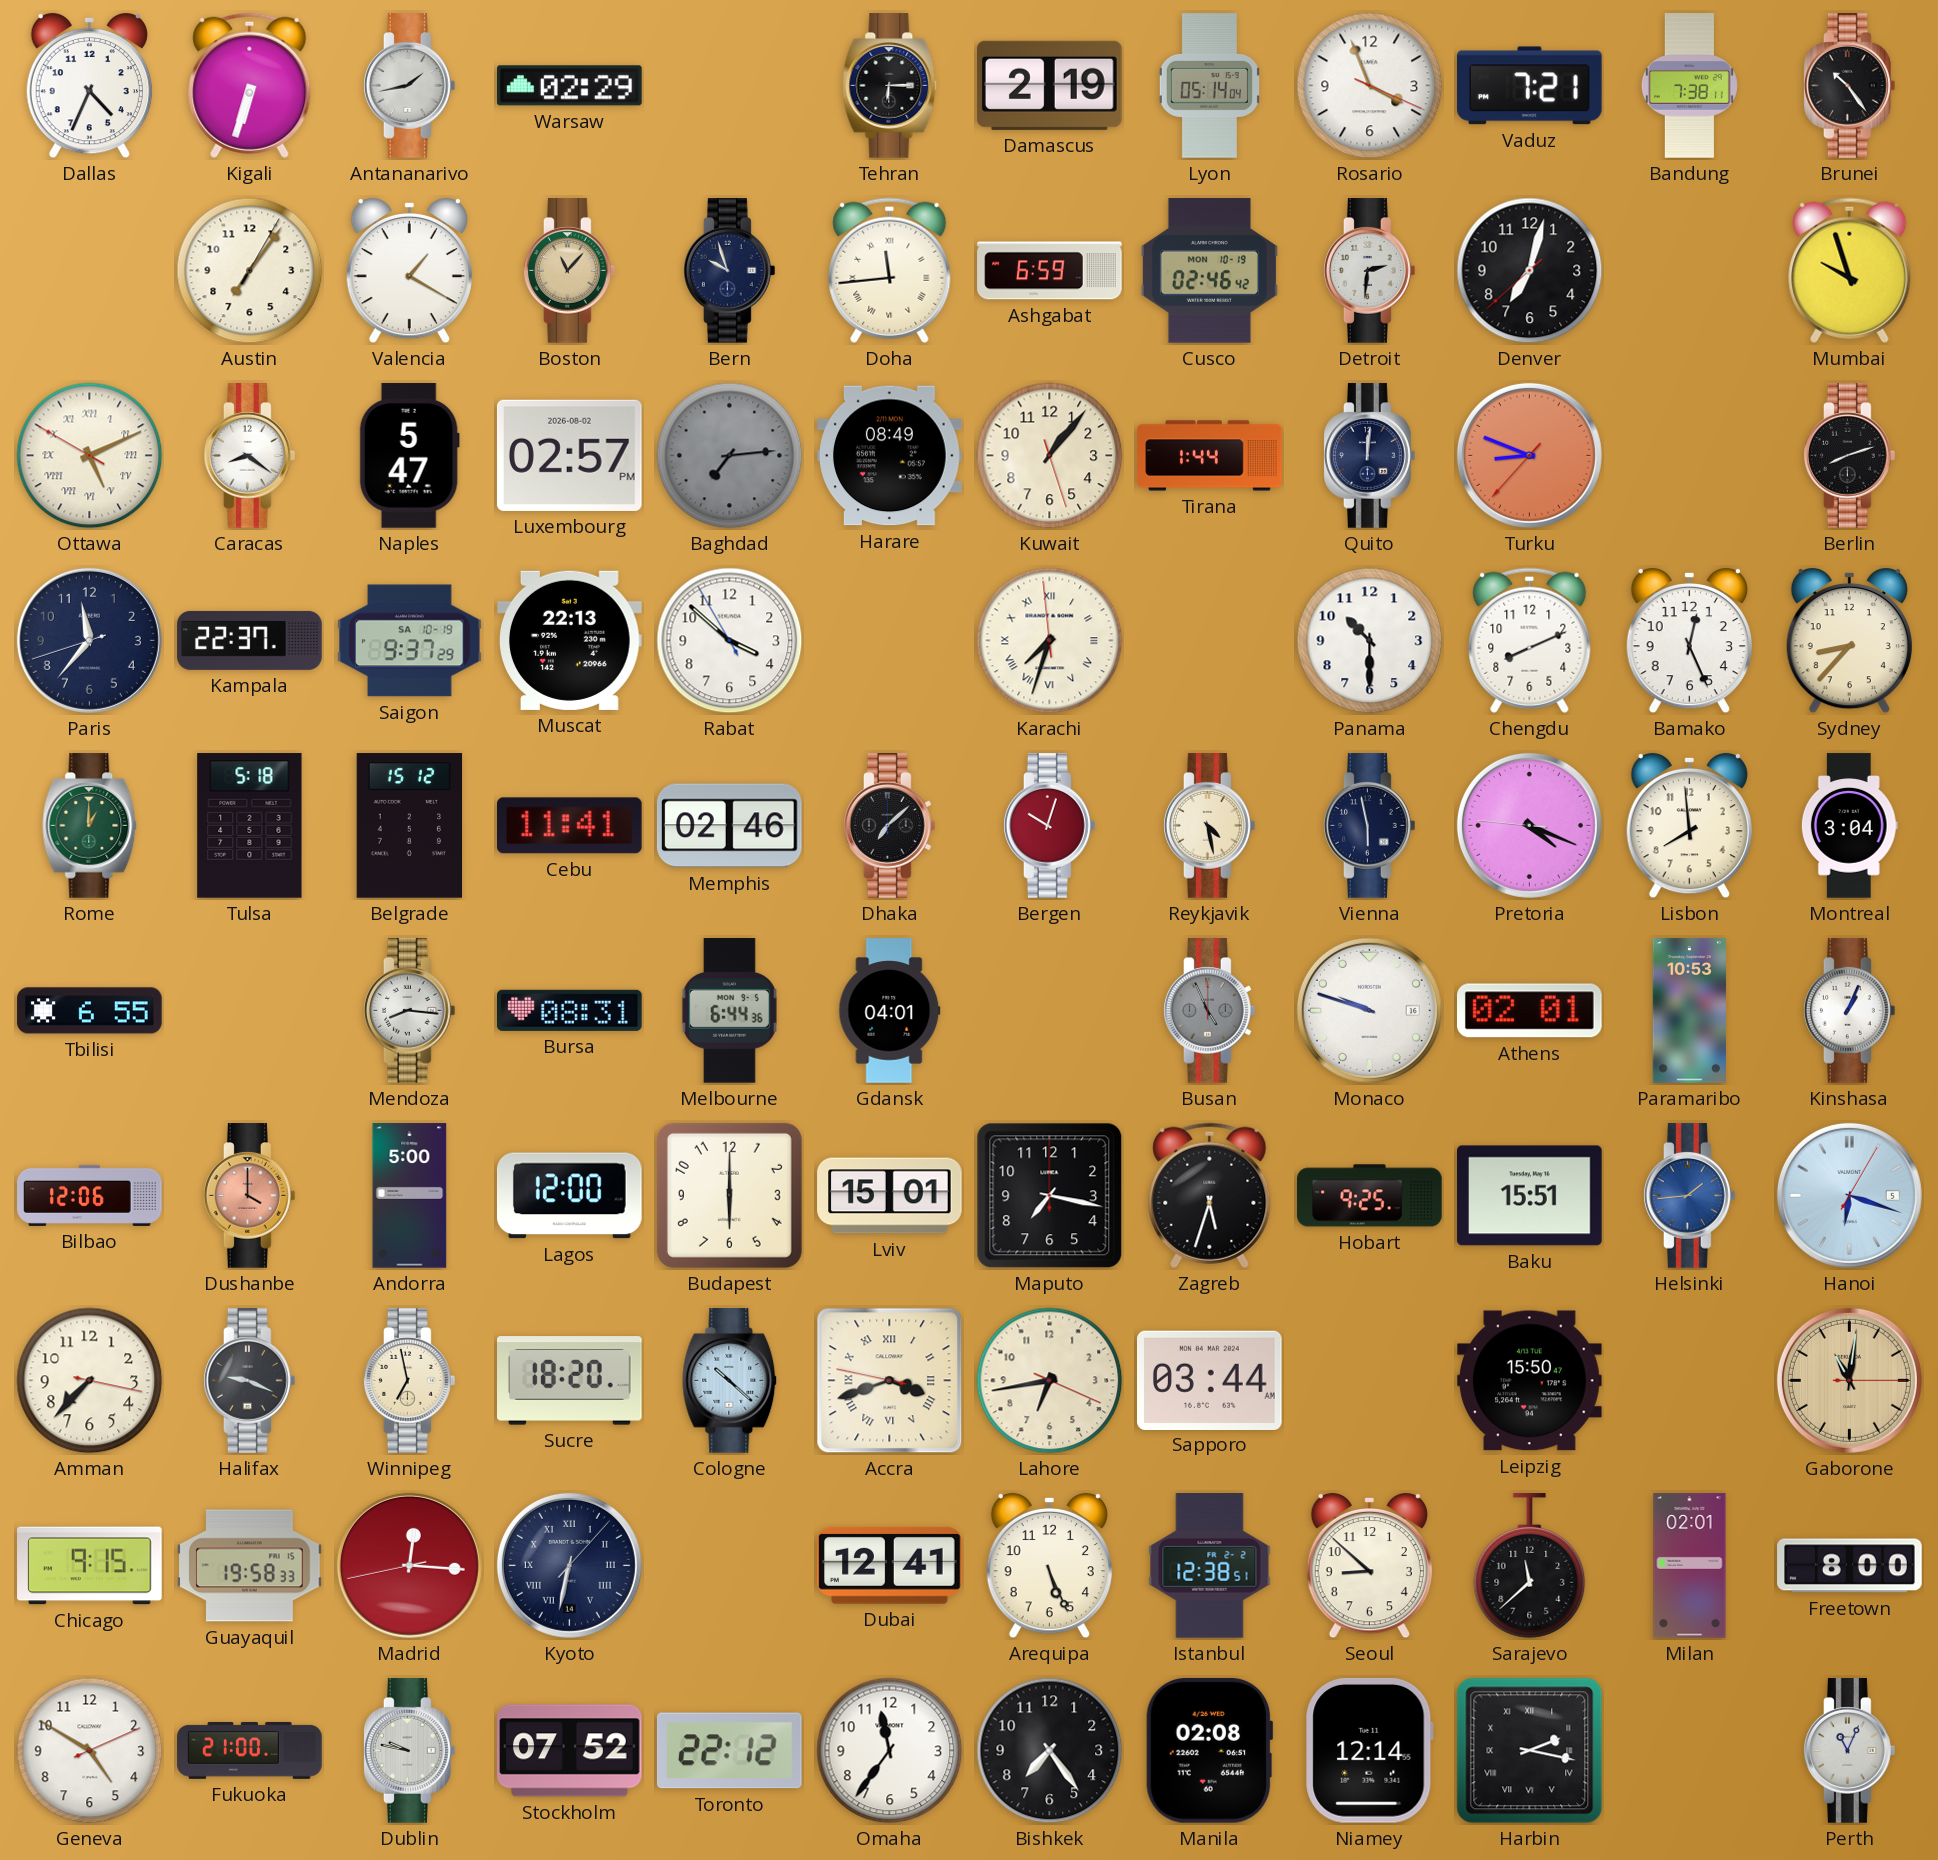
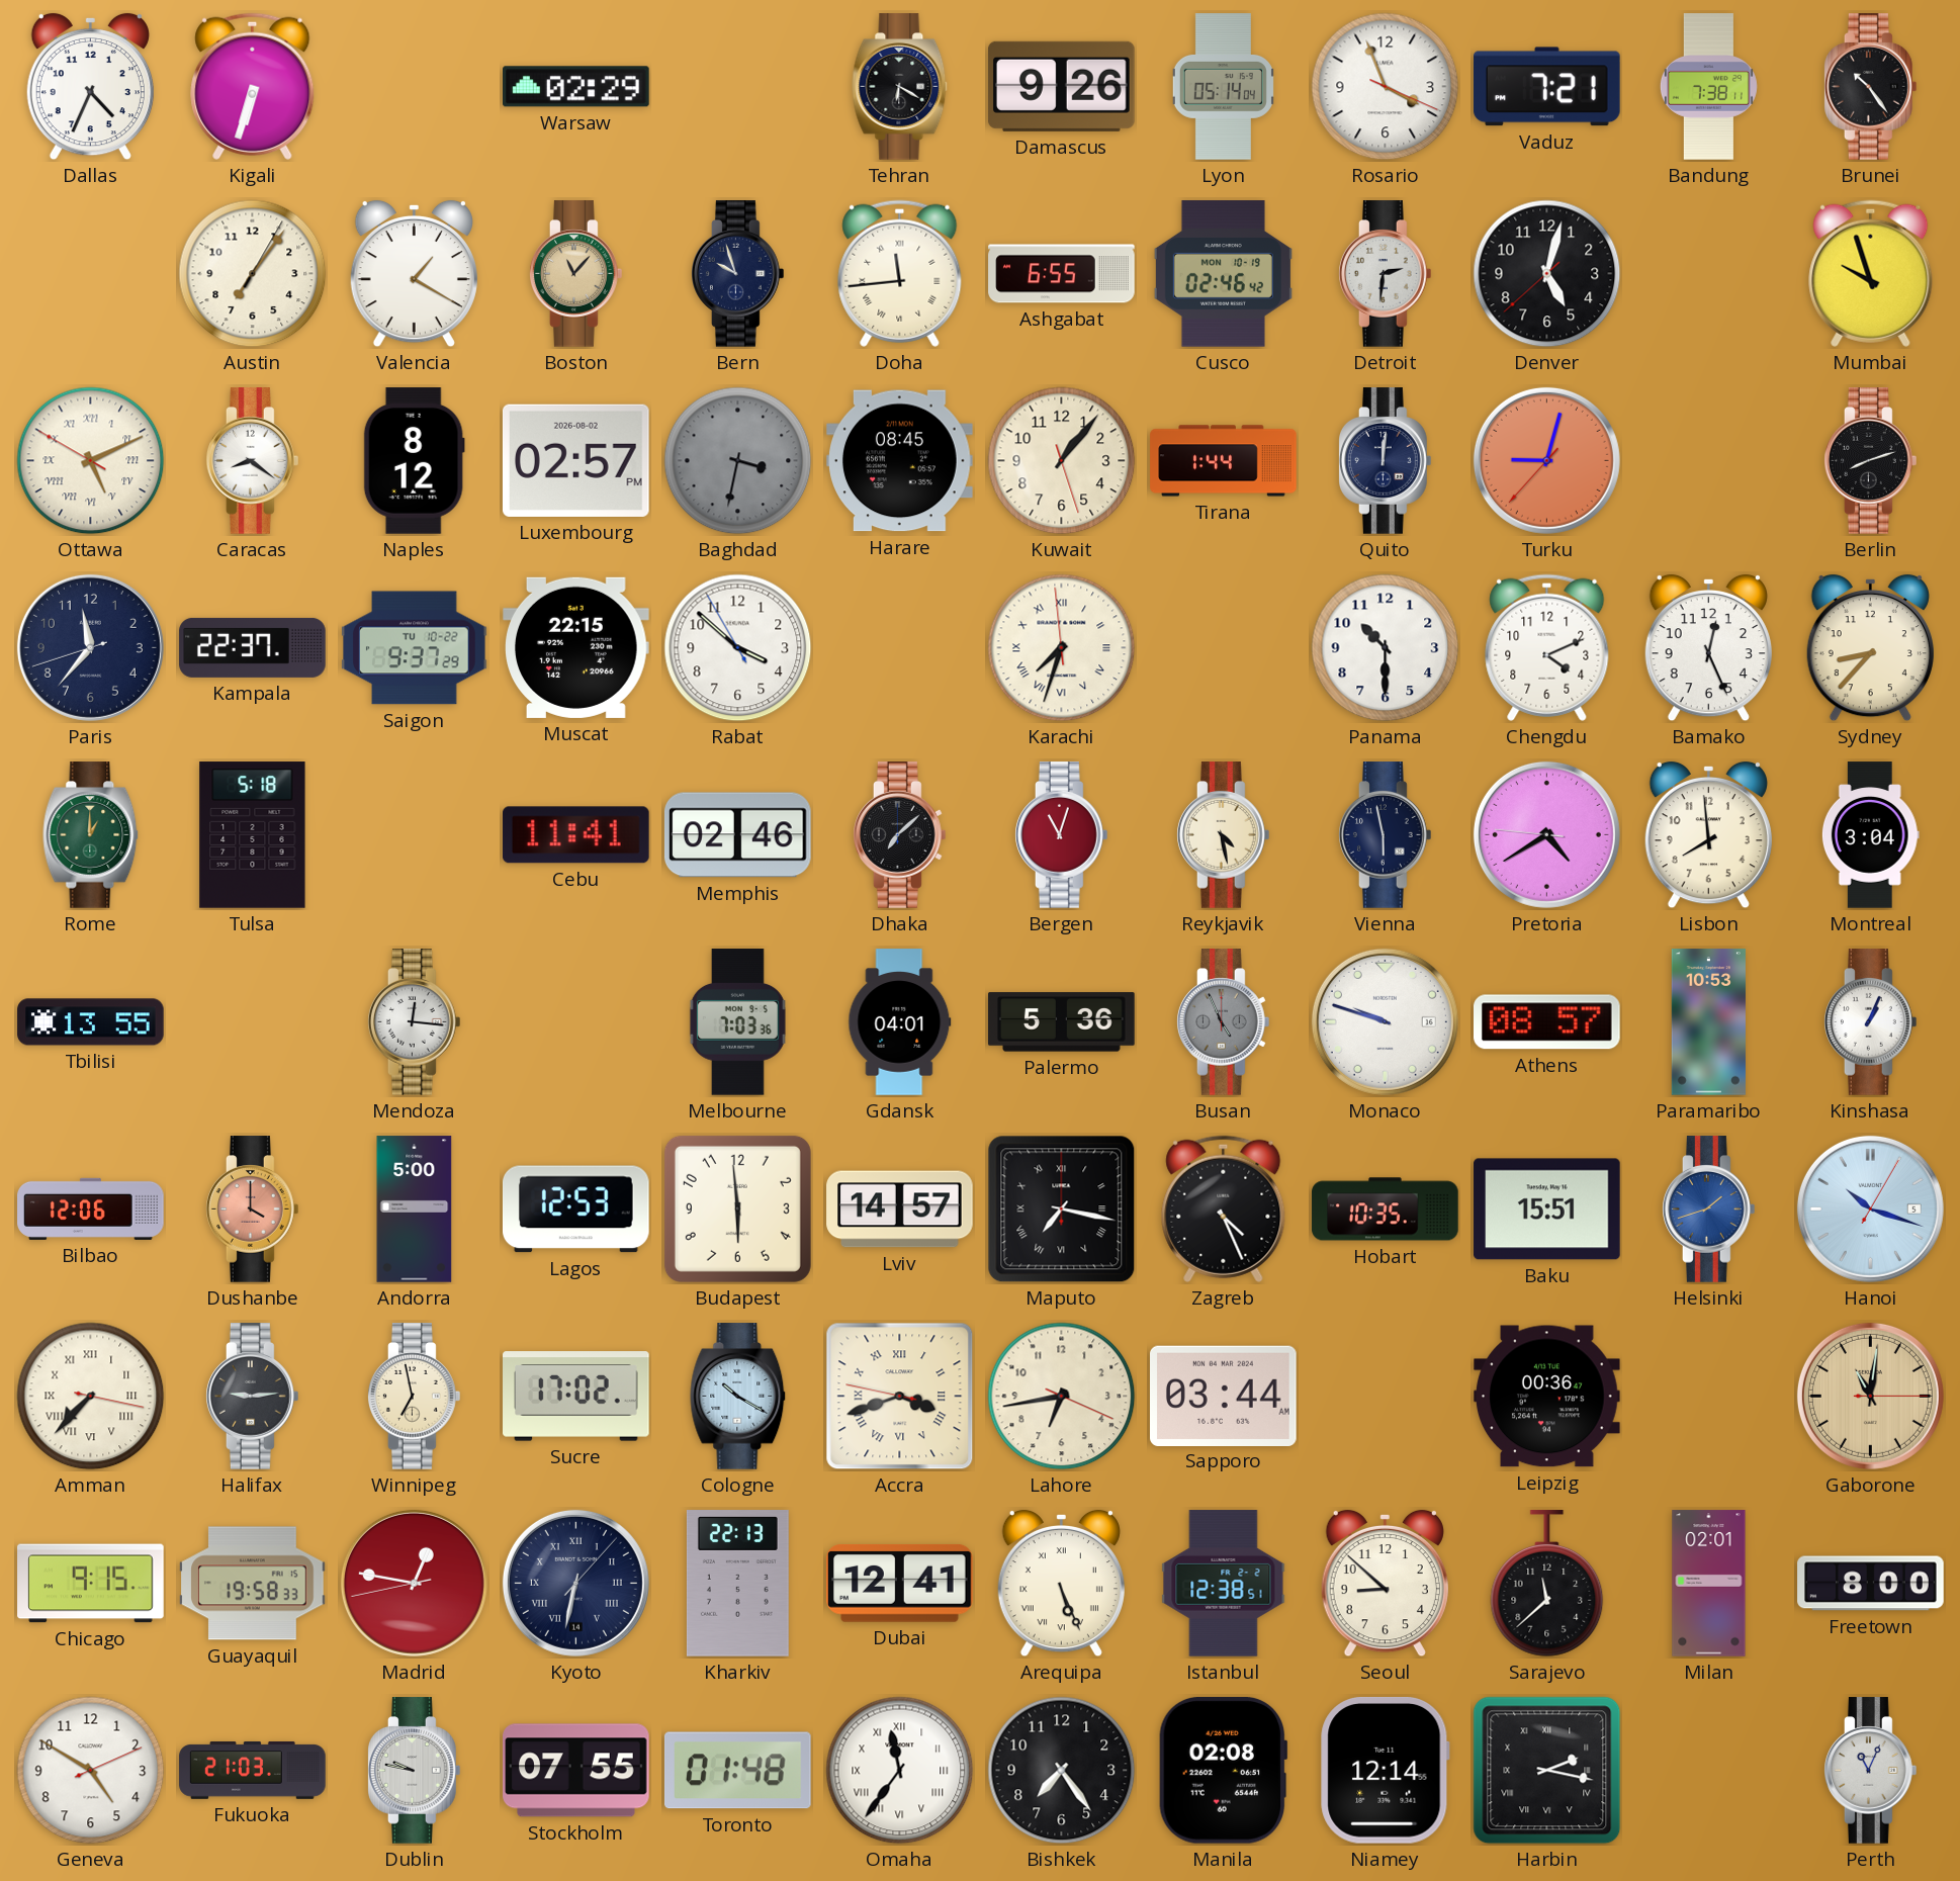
Antananarivo: 1:43 -> none
Tehran: 6:15 -> 6:20
Damascus: 2:19 -> 9:26
Ashgabat: 6:59 -> 6:55
Denver: 7:02 -> 5:02
Naples: 5:47 -> 8:12
Baghdad: 7:14 -> 3:32
Harare: 08:49 -> 08:45
Turku: 8:48 -> 9:02
Saigon date: SA 10-19 -> TU 10-22
Muscat: 22:13 -> 22:15
Chengdu: 8:11 -> 4:11
Belgrade: 15:12 -> none
Bergen: 10:03 -> 11:03
Pretoria: 4:18 -> 4:39
Tbilisi: 6:55 -> 13:55
Mendoza: 8:16 -> 12:16
Bursa: 08:31 -> none
Melbourne: 6:44 -> 7:03
Palermo: none -> 5:36
Athens: 02:01 -> 08:57
Lagos: 12:00 -> 12:53
Budapest: 6:00 -> 5:59
Lviv: 15:01 -> 14:57
Maputo numerals: Arabic -> Roman
Zagreb: 5:33 -> 4:26
Hobart: 9:25 -> 10:35
Helsinki: 1:44 -> 1:42
Hanoi: 6:18 -> 10:18
Amman numerals: Arabic -> Roman
Halifax: 9:19 -> 9:14
Sucre: 18:20 -> 17:02
Cologne: 10:22 -> 10:20
Leipzig: 15:50 -> 00:36
Madrid: 12:15 -> 12:46
Kharkiv: none -> 22:13
Arequipa numerals: Arabic -> Roman
Fukuoka: 21:00 -> 21:03
Stockholm: 07:52 -> 07:55
Toronto: 22:12 -> 01:48
Omaha numerals: Arabic -> Roman
